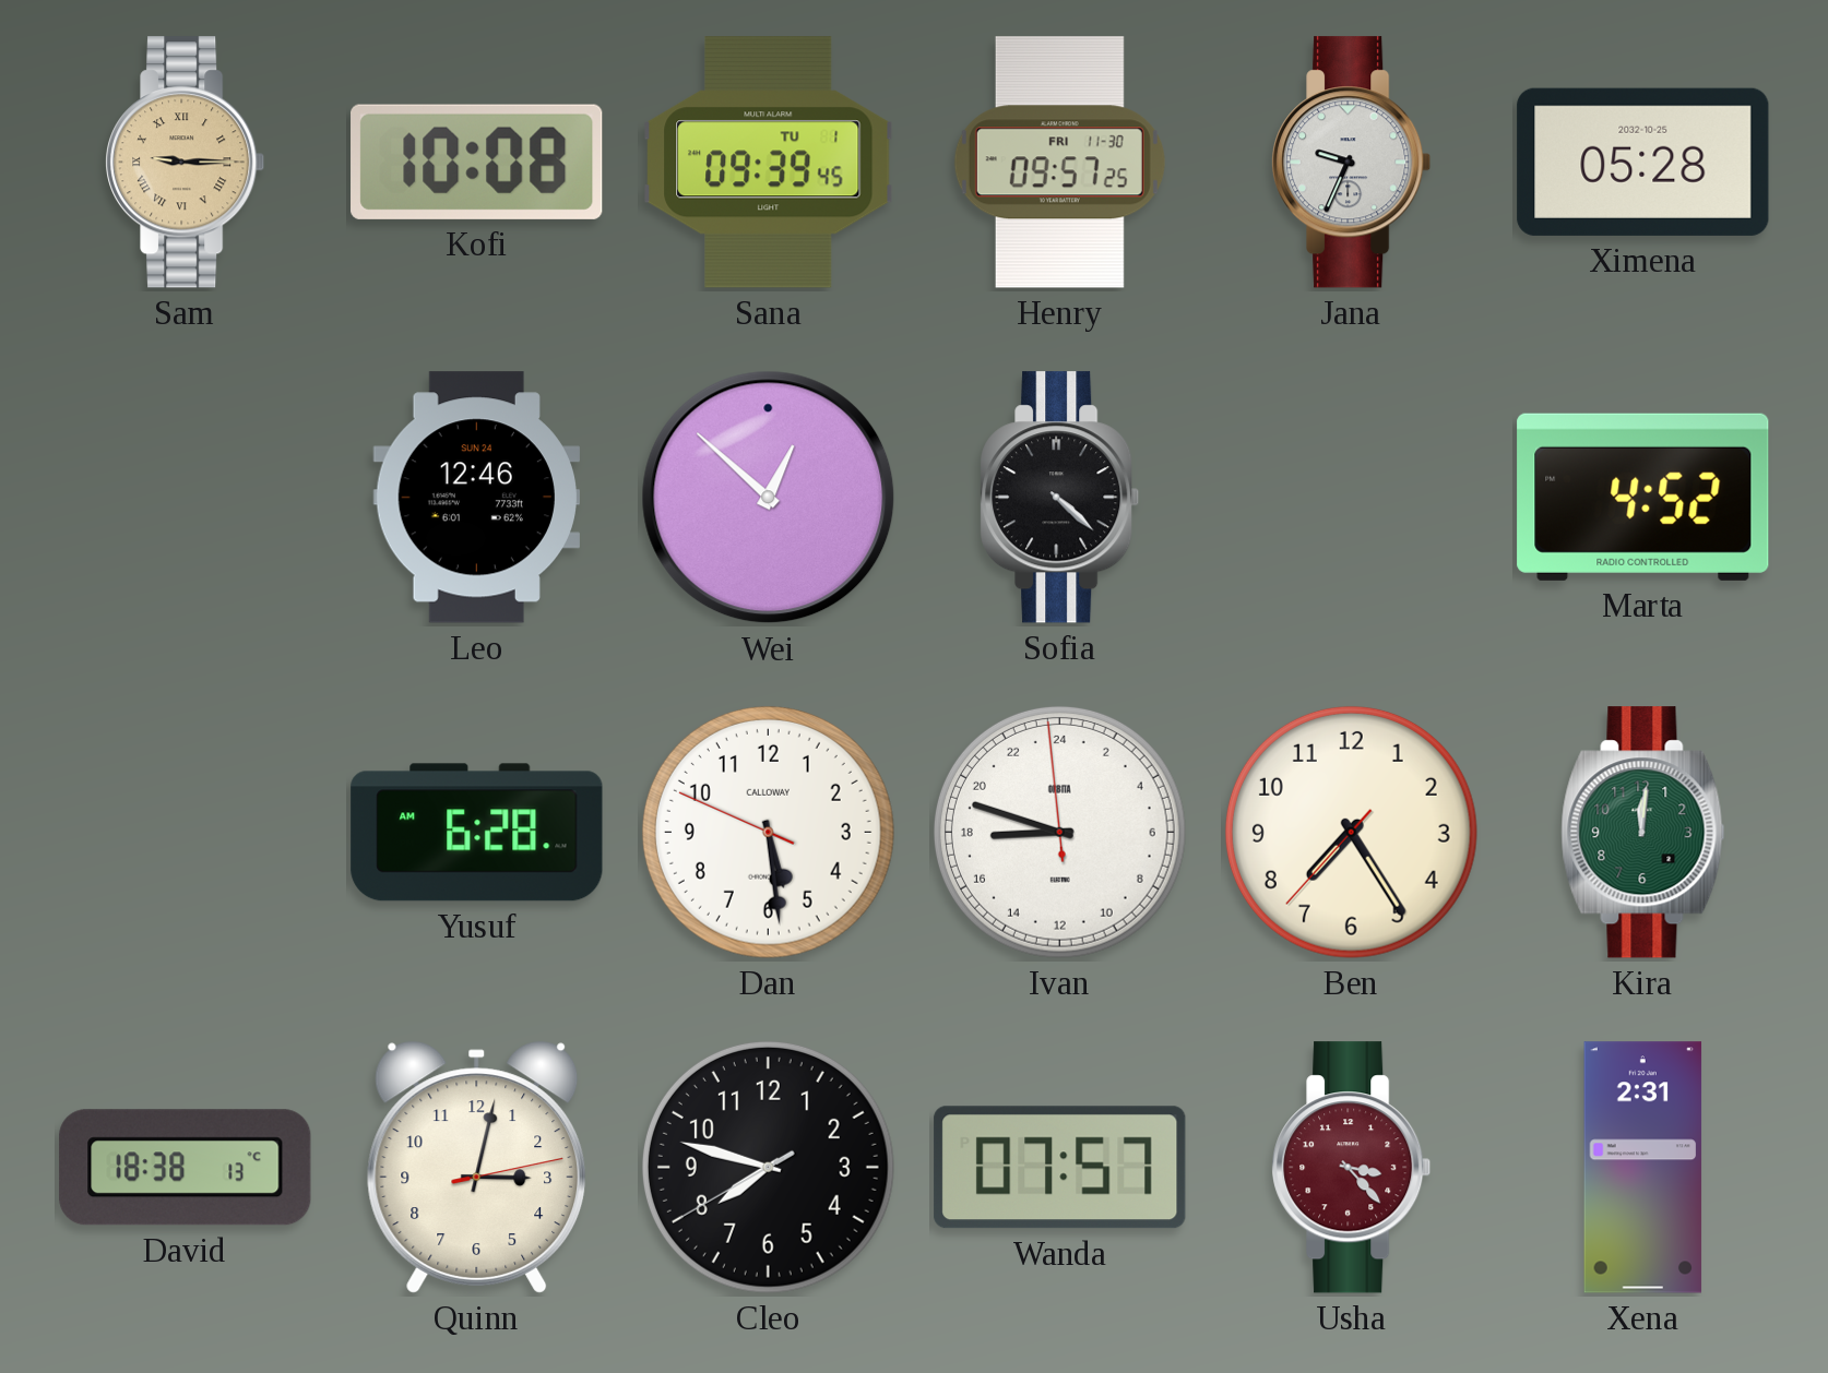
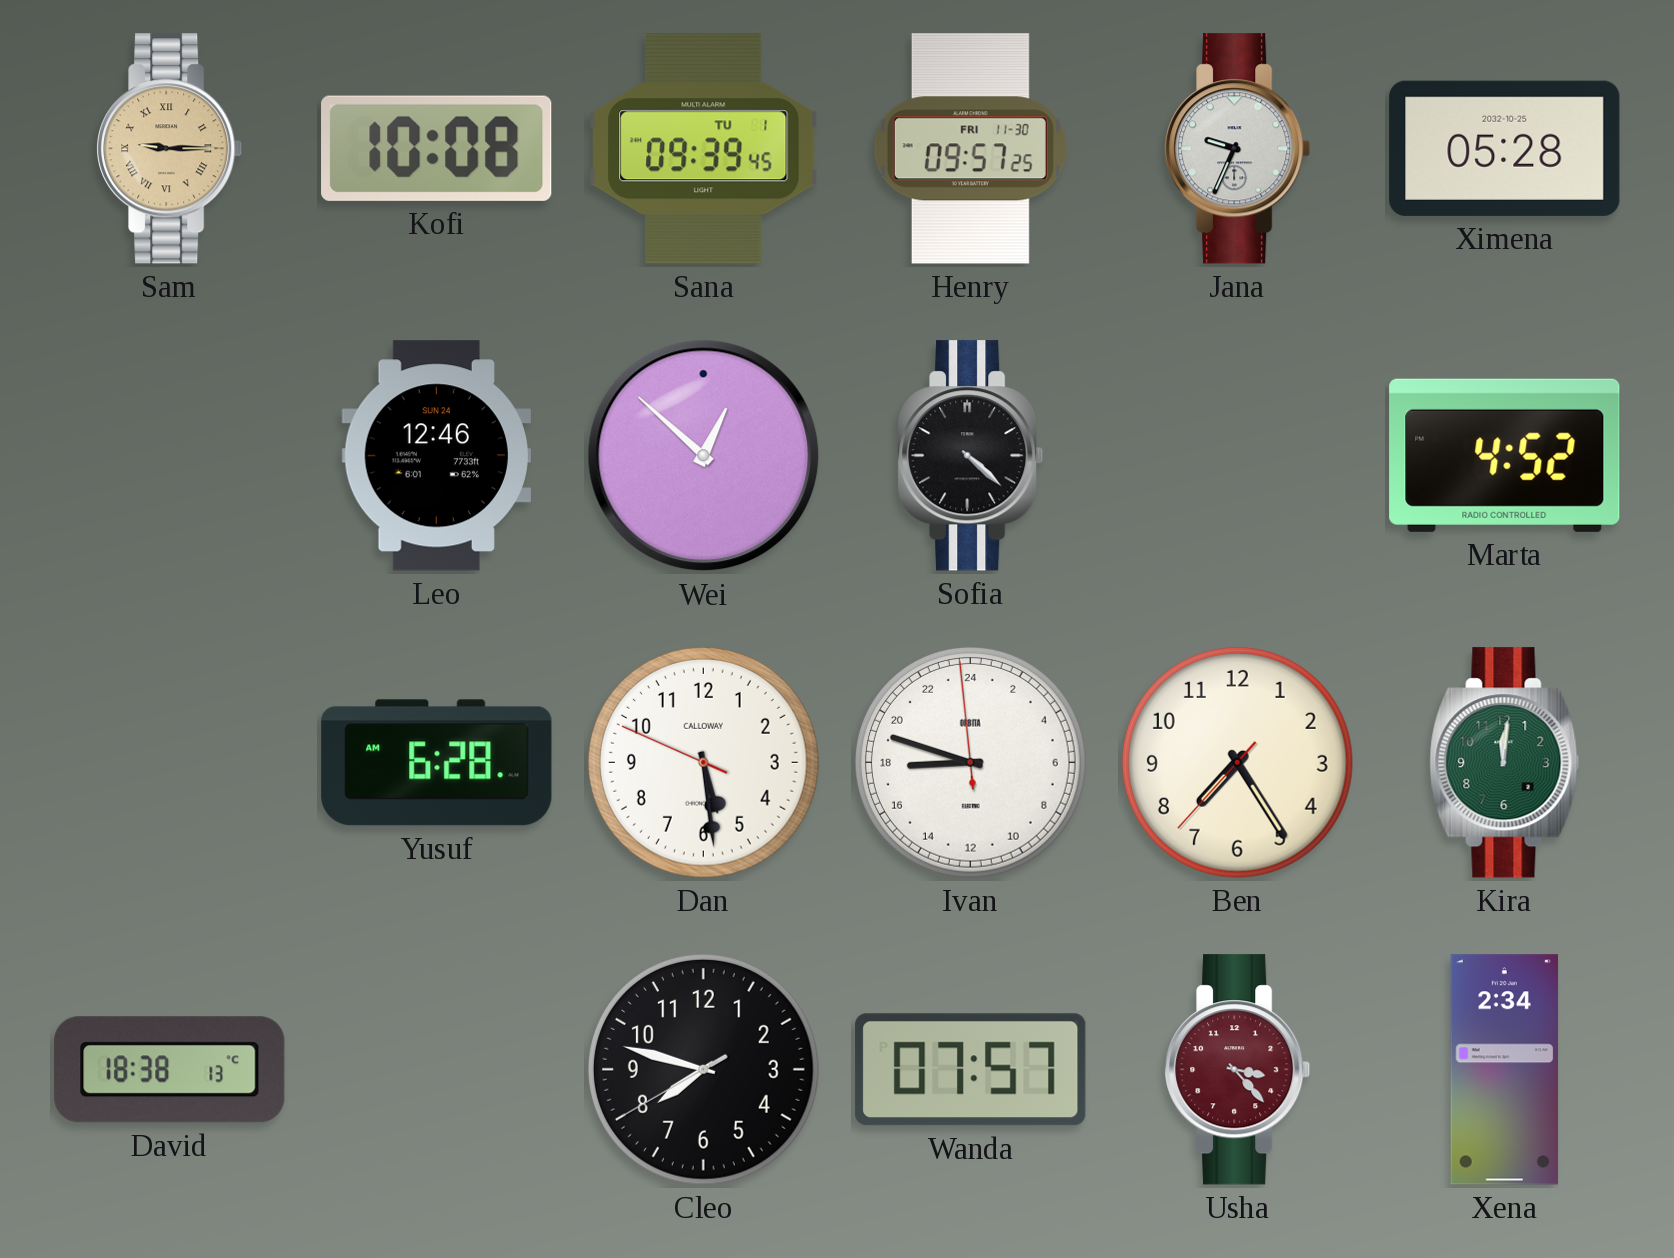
Quinn: 3:02 -> none
Xena: 2:31 -> 2:34
